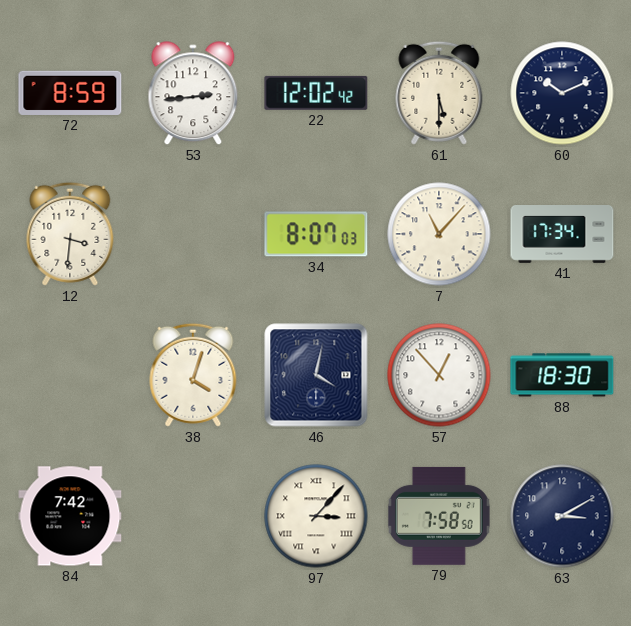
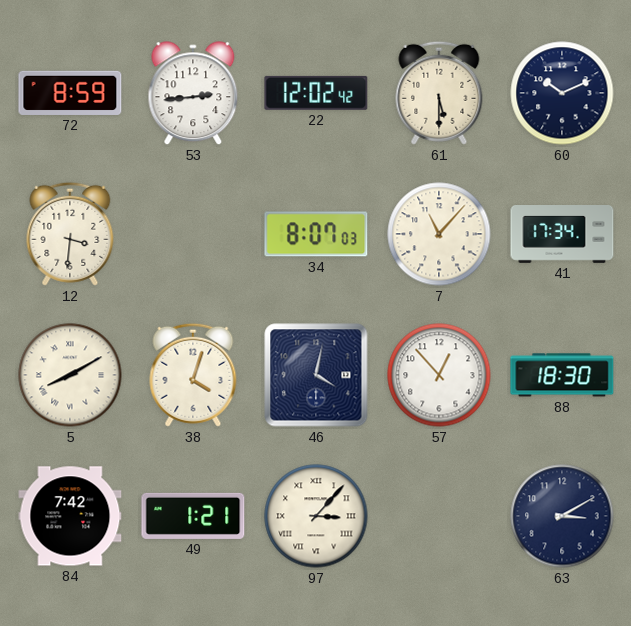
5: none -> 8:10
49: none -> 1:21
79: 7:58 -> none
